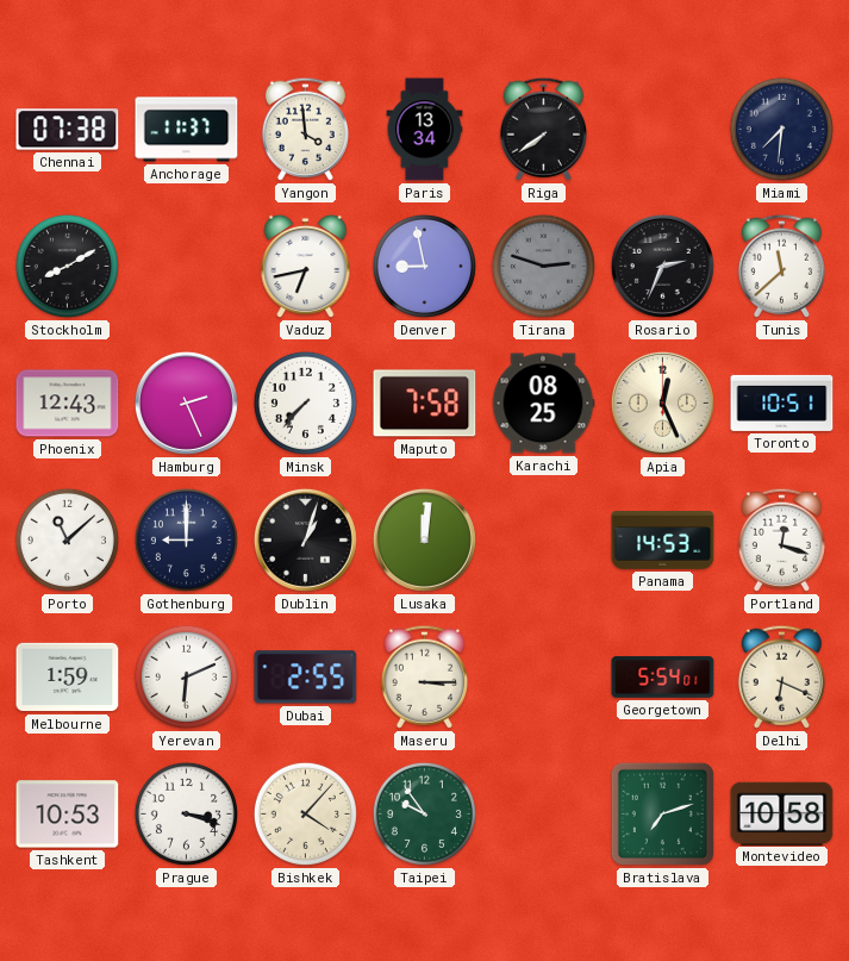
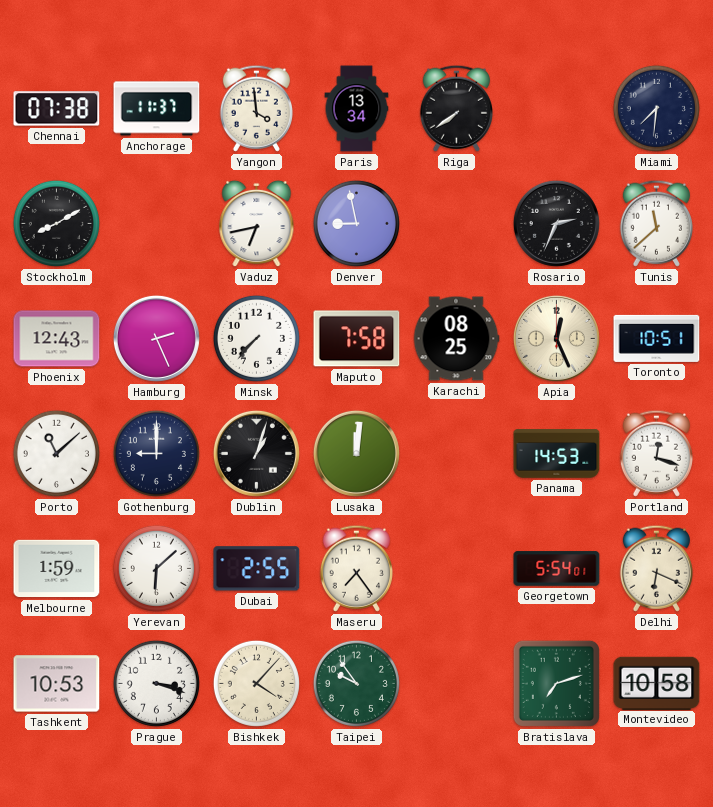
Tirana: 2:48 -> none
Yerevan: 6:11 -> 6:08
Maseru: 3:15 -> 7:24
